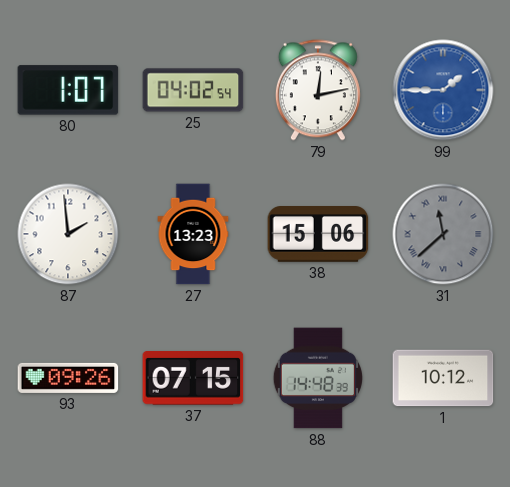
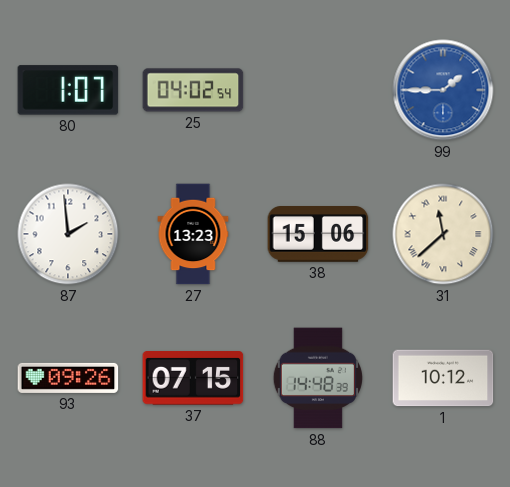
79: 12:13 -> none
31 dial: grey -> cream
